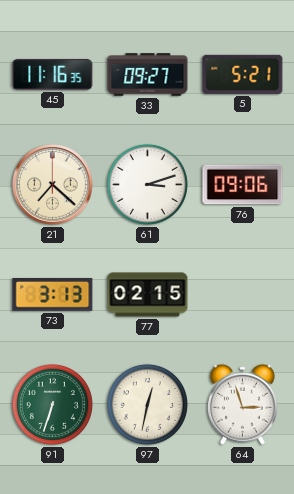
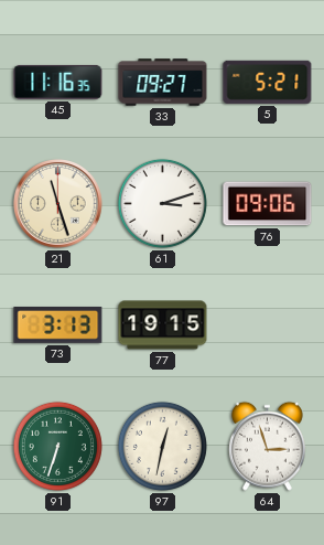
21: 7:22 -> 11:27
77: 02:15 -> 19:15
